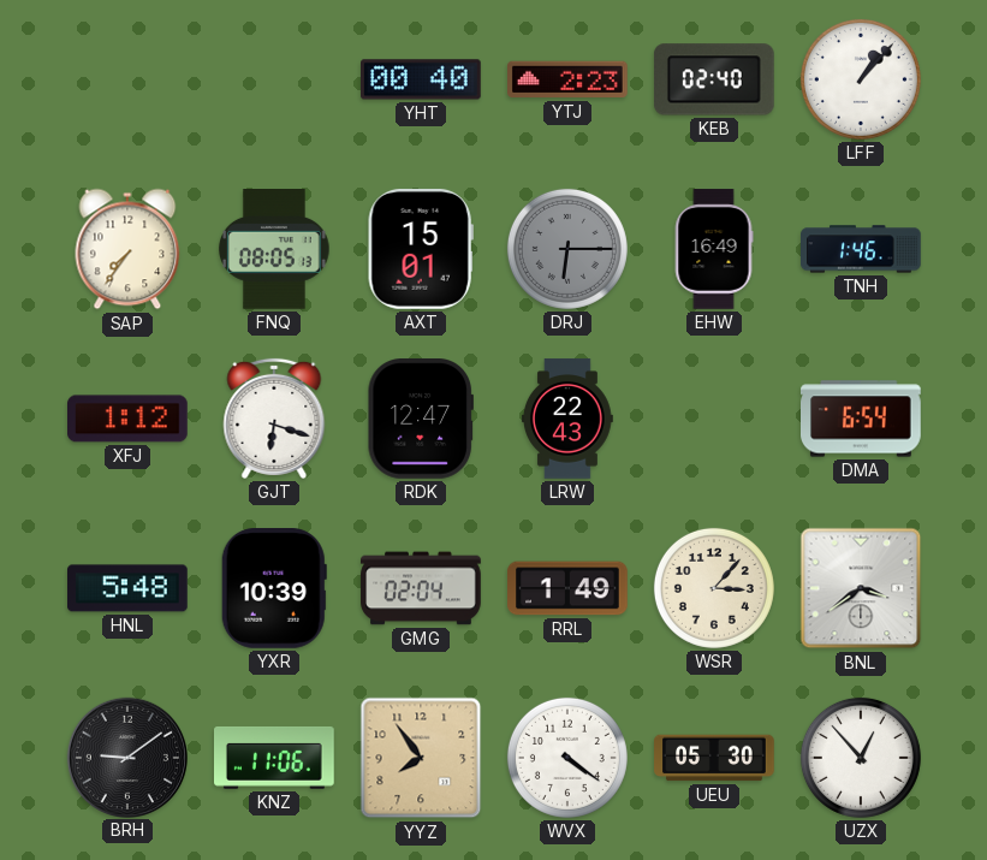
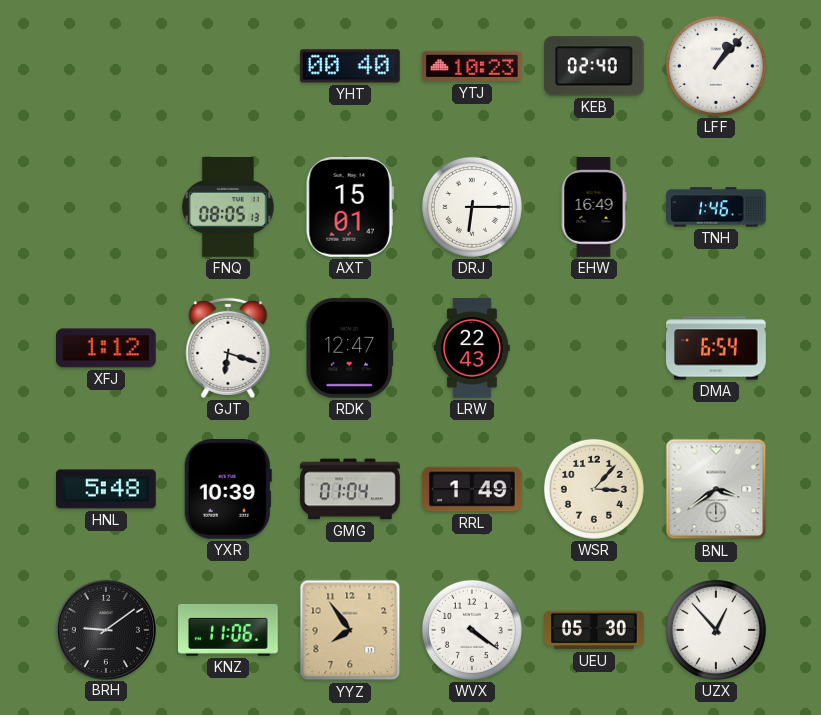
YTJ: 2:23 -> 10:23
SAP: 7:36 -> none
DRJ dial: grey -> white
GMG: 02:04 -> 01:04
